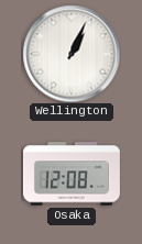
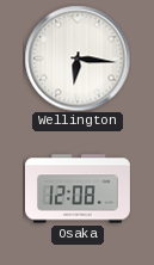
Wellington: 1:04 -> 6:16
